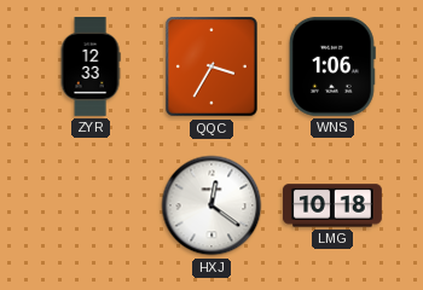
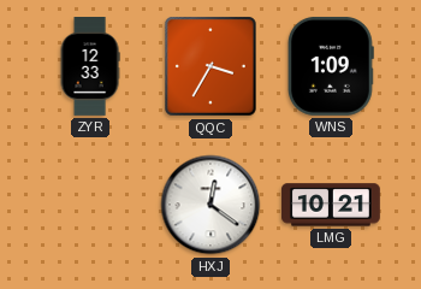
WNS: 1:06 -> 1:09
LMG: 10:18 -> 10:21
